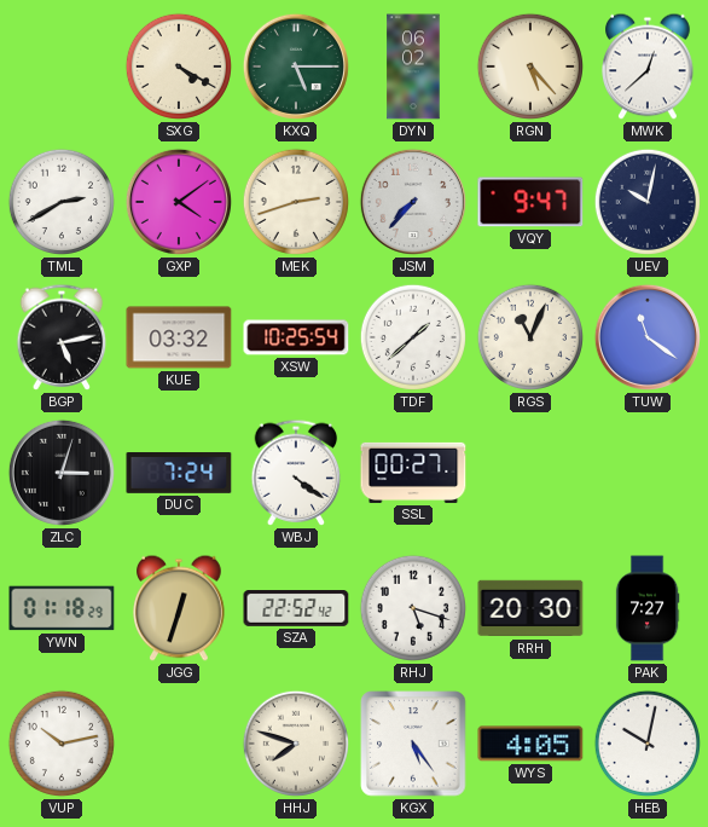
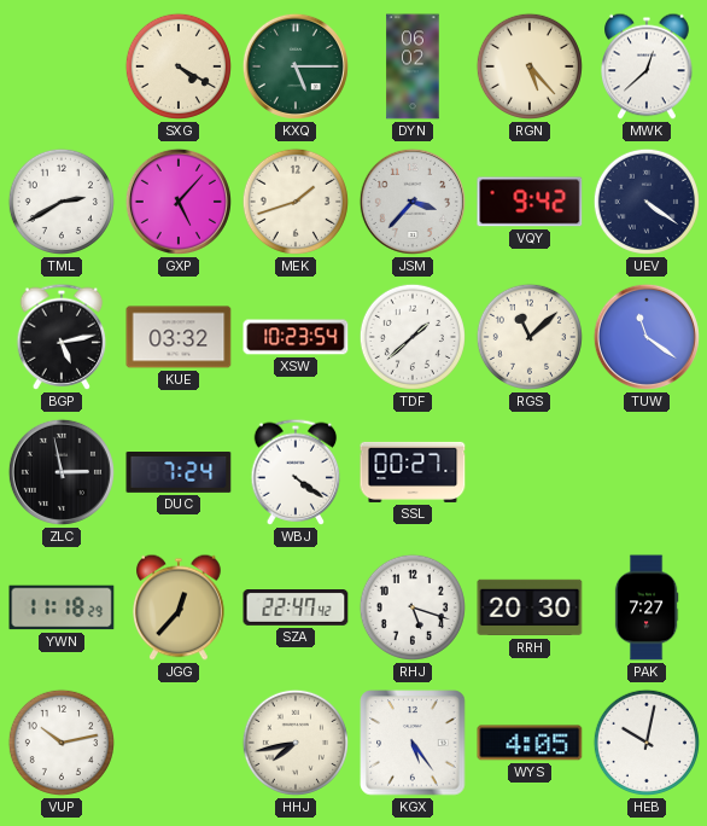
GXP: 4:09 -> 5:07
MEK: 2:42 -> 1:42
JSM: 7:37 -> 3:37
VQY: 9:47 -> 9:42
UEV: 10:02 -> 4:21
XSW: 10:25 -> 10:23
RGS: 11:04 -> 11:08
ZLC: 3:03 -> 2:58
YWN: 01:18 -> 11:18
JGG: 12:33 -> 12:37
SZA: 22:52 -> 22:47
HHJ: 7:48 -> 7:43
